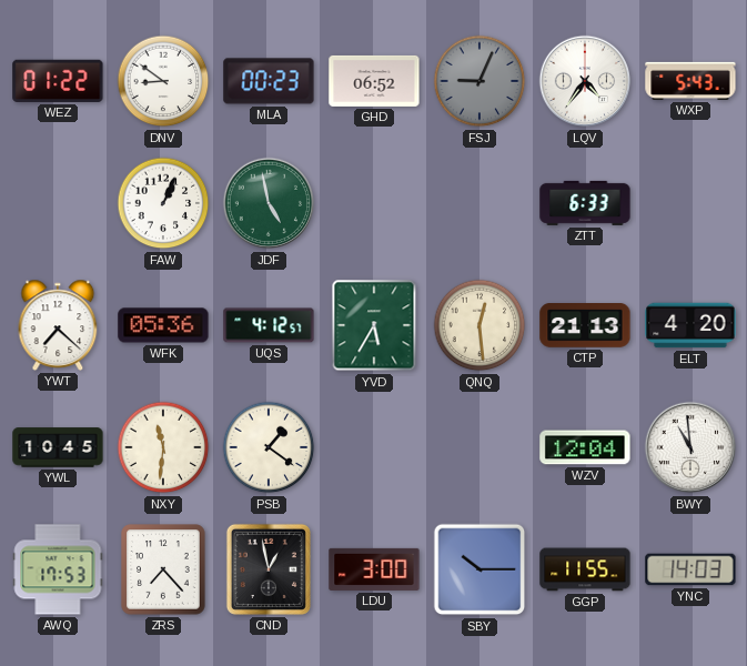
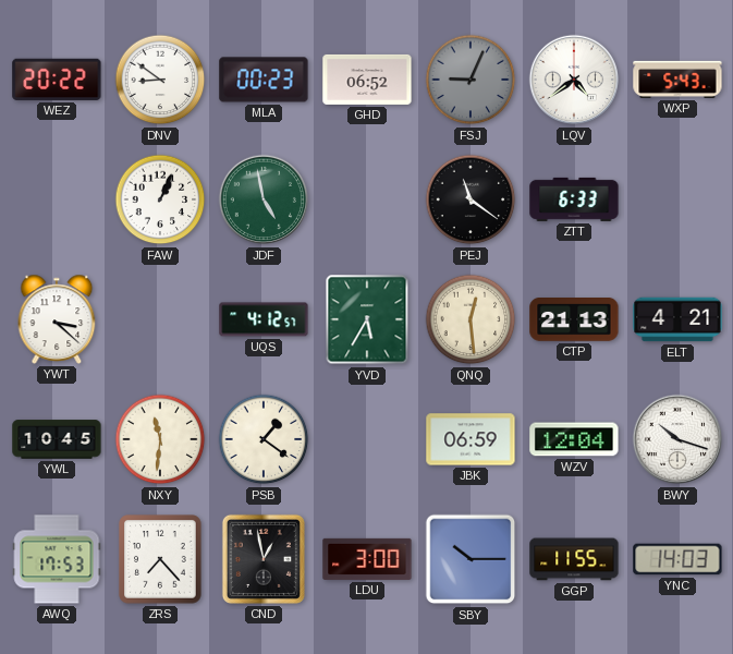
WEZ: 01:22 -> 20:22
LQV: 4:36 -> 4:39
PEJ: none -> 11:21
YWT: 7:22 -> 3:22
WFK: 05:36 -> none
ELT: 4:20 -> 4:21
JBK: none -> 06:59
BWY: 10:59 -> 10:18
